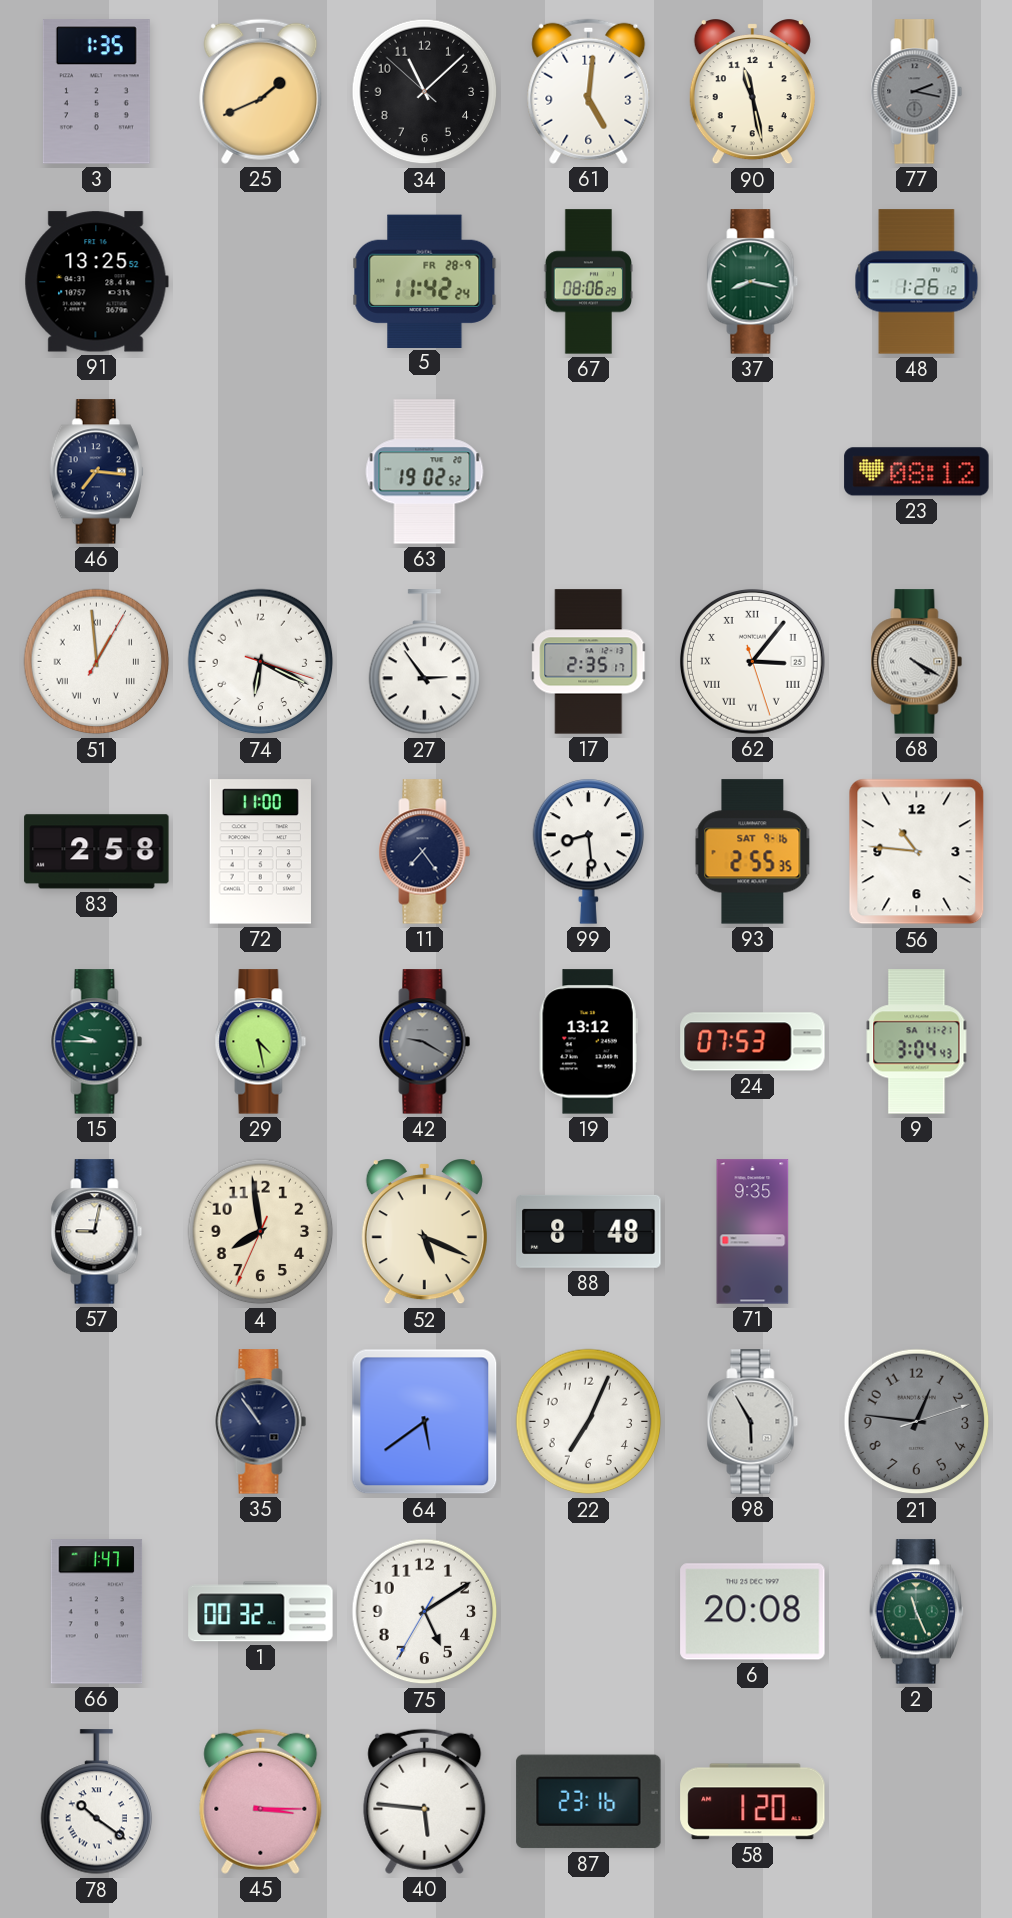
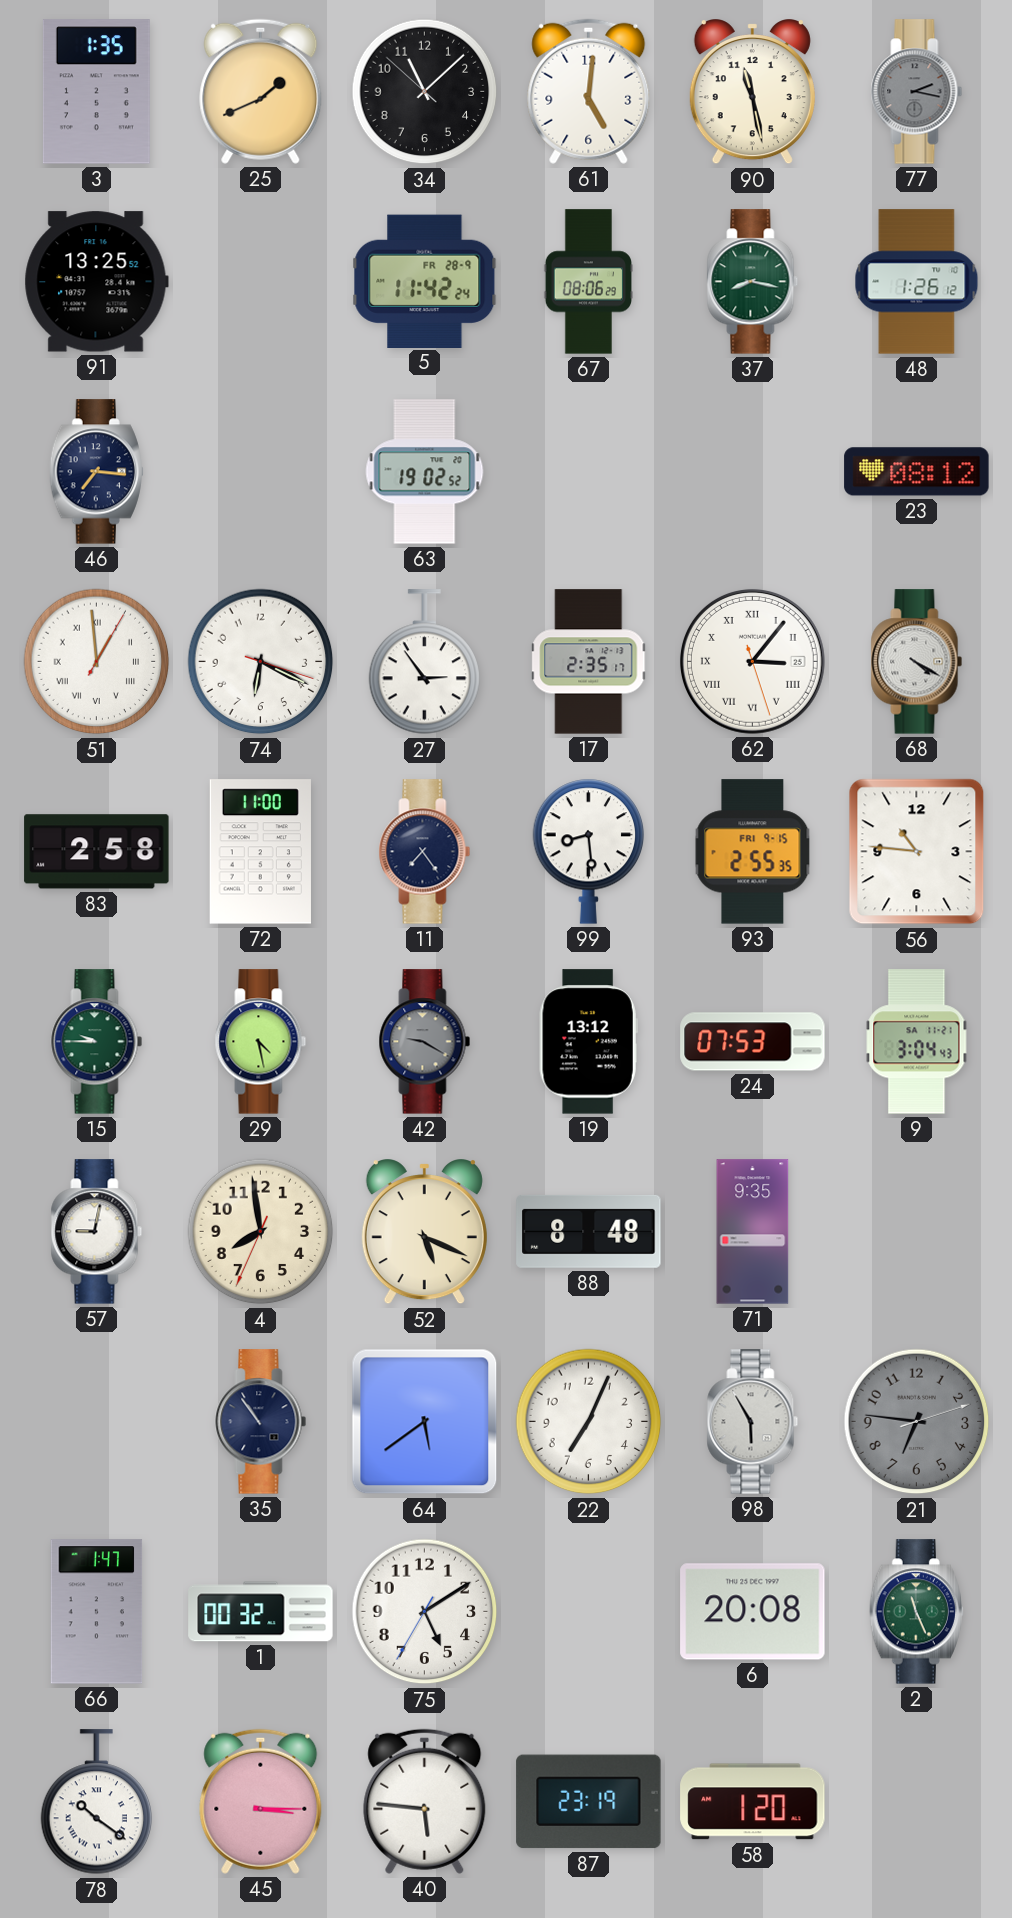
93 date: SAT 9-16 -> FRI 9-15
21: 12:46 -> 6:46
87: 23:16 -> 23:19
